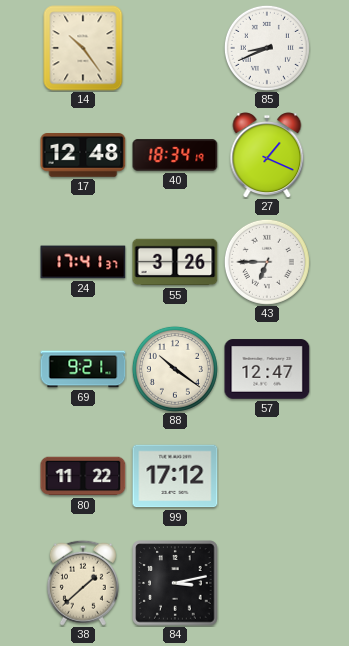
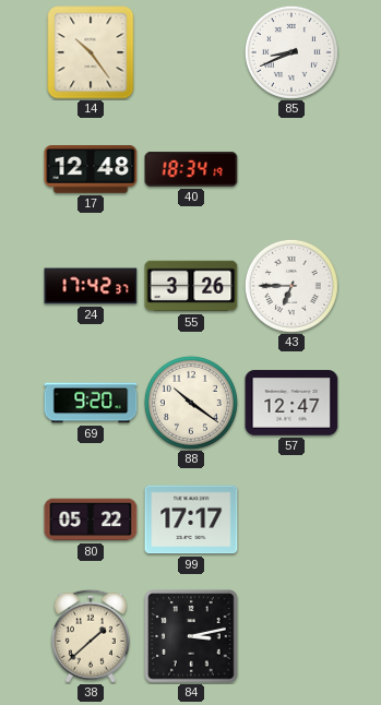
27: 1:19 -> none
24: 17:41 -> 17:42
69: 9:21 -> 9:20
80: 11:22 -> 05:22
99: 17:12 -> 17:17
